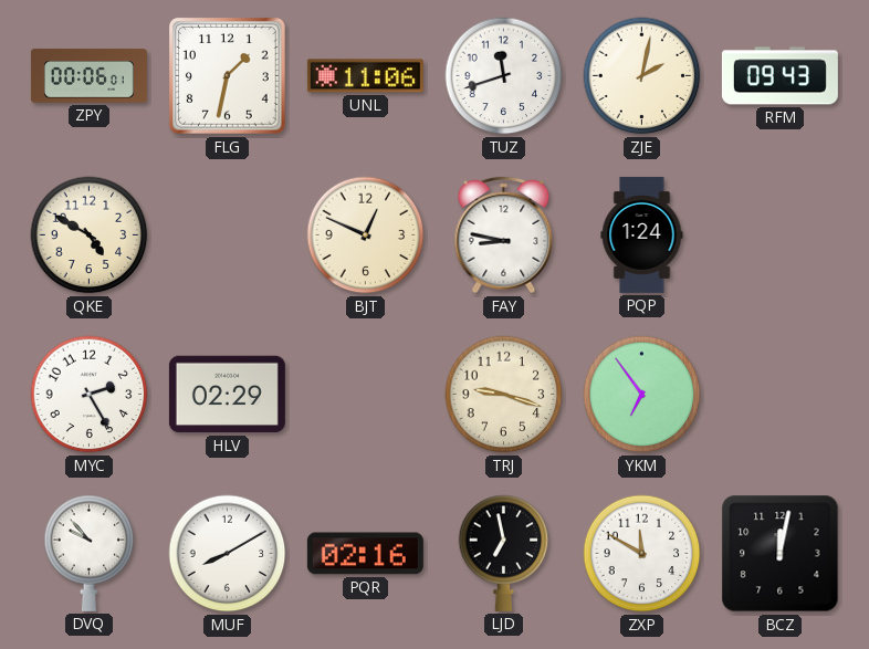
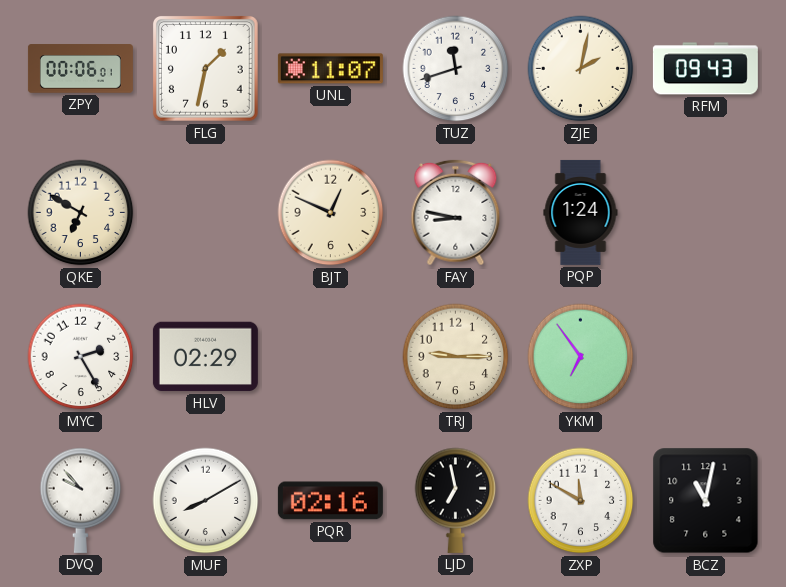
UNL: 11:06 -> 11:07
QKE: 4:50 -> 6:50
TRJ: 9:18 -> 9:15
BCZ: 12:02 -> 11:02
